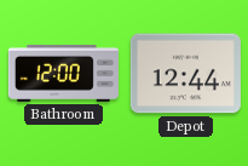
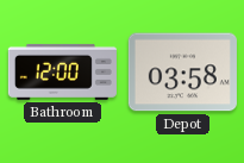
Depot: 12:44 -> 03:58
